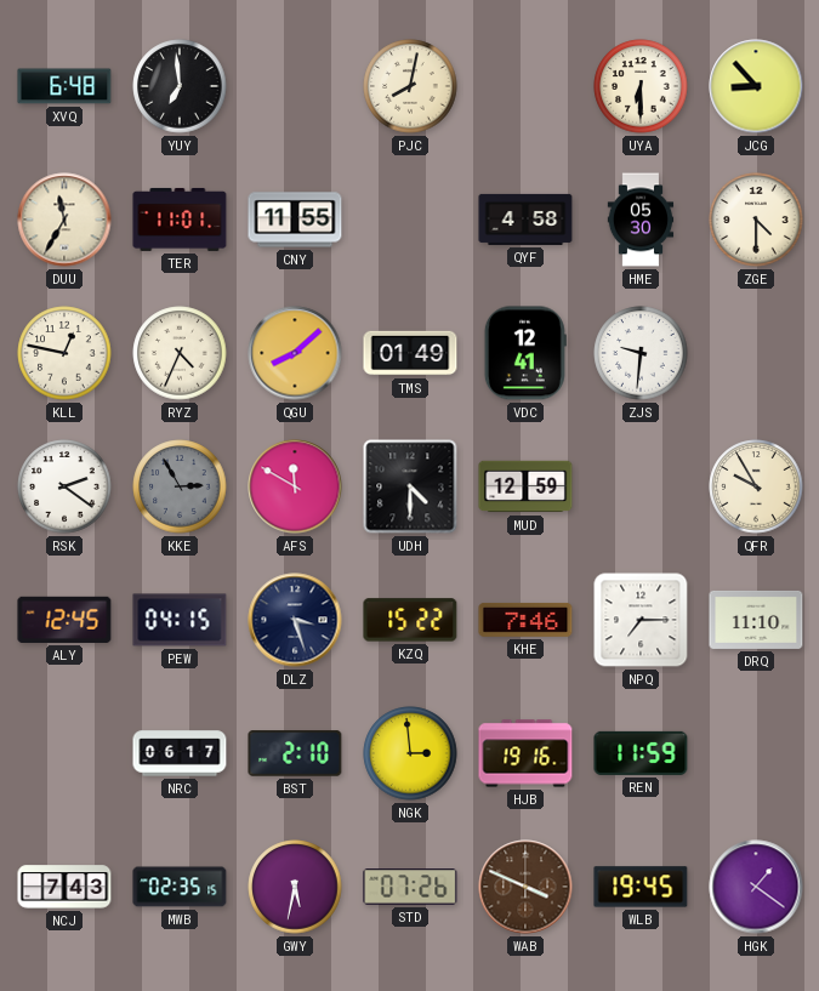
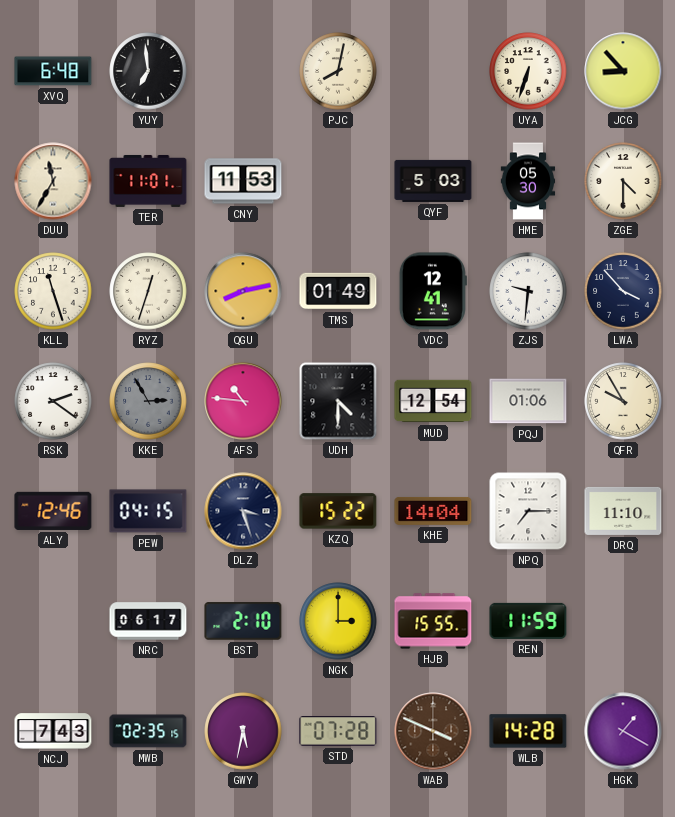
UYA: 6:30 -> 6:33
CNY: 11:55 -> 11:53
QYF: 4:58 -> 5:03
KLL: 12:47 -> 11:27
RYZ: 4:34 -> 12:33
QGU: 8:08 -> 8:13
LWA: none -> 3:53
AFS: 11:50 -> 10:46
MUD: 12:59 -> 12:54
PQJ: none -> 01:06
ALY: 12:45 -> 12:46
KHE: 7:46 -> 14:04
NGK: 2:59 -> 3:00
HJB: 19:16 -> 15:55
STD: 07:26 -> 07:28
WLB: 19:45 -> 14:28
HGK: 1:21 -> 1:20
